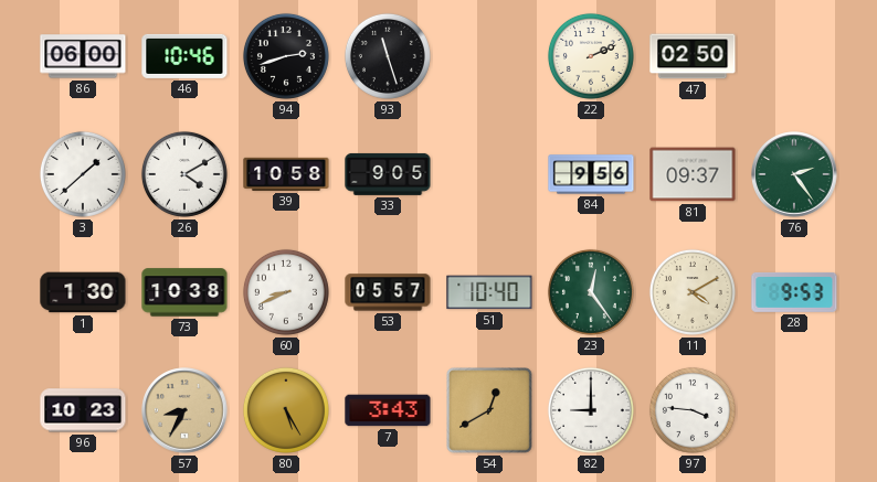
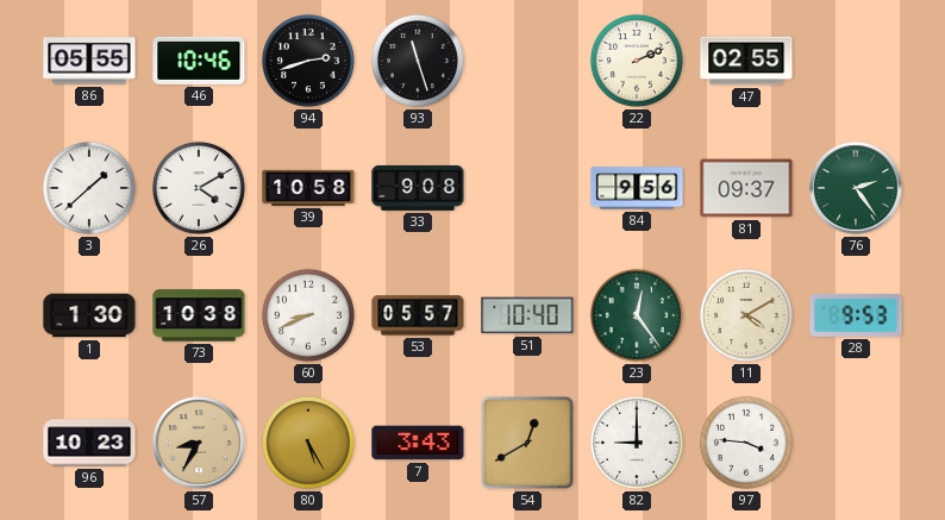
86: 06:00 -> 05:55
47: 02:50 -> 02:55
33: 9:05 -> 9:08
